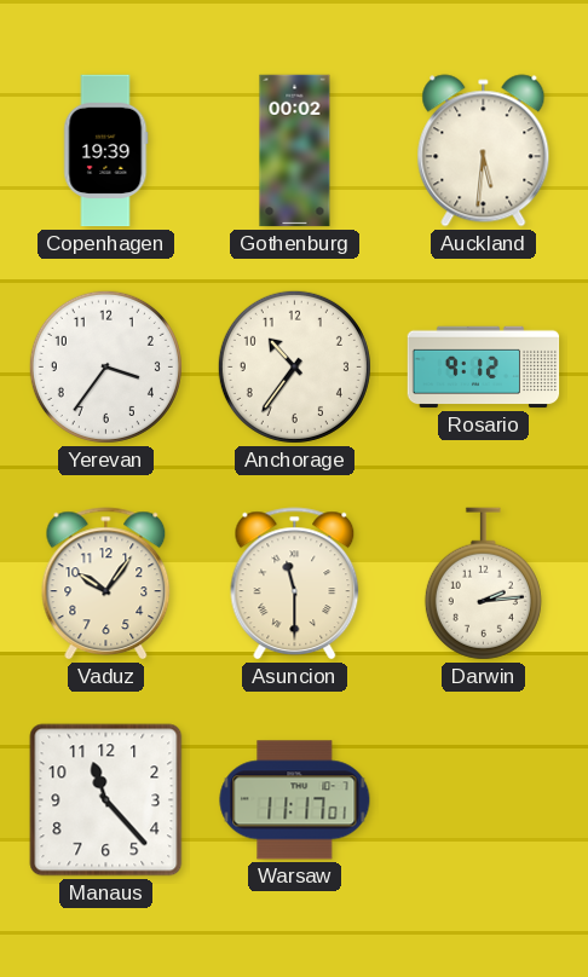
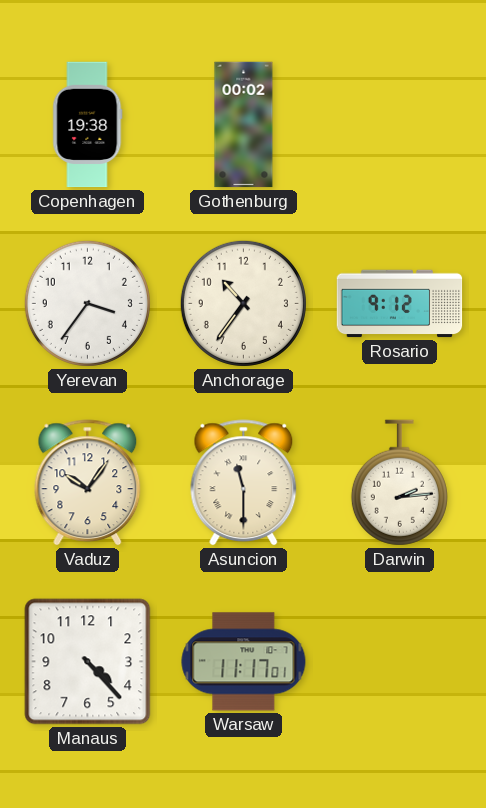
Copenhagen: 19:39 -> 19:38
Auckland: 5:31 -> none
Manaus: 11:23 -> 4:23
